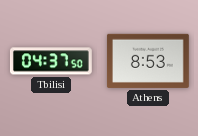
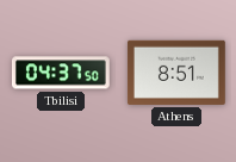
Athens: 8:53 -> 8:51
